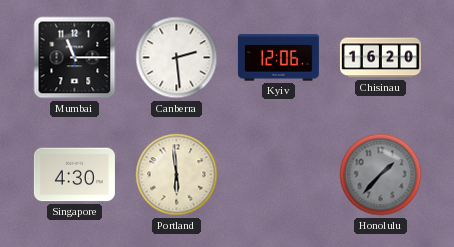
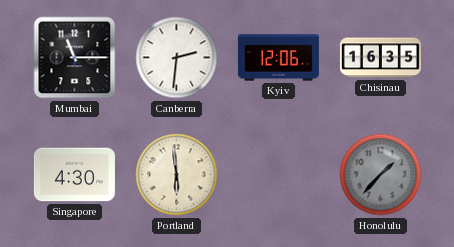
Canberra: 2:29 -> 2:31
Chisinau: 16:20 -> 16:35
